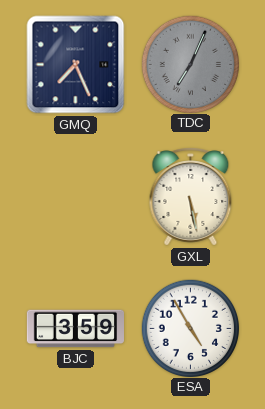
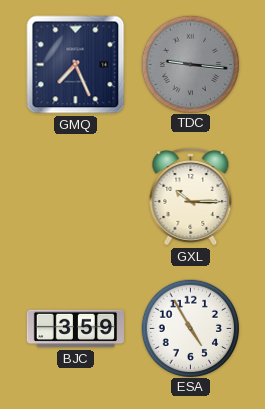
TDC: 7:04 -> 9:16
GXL: 5:28 -> 10:15
